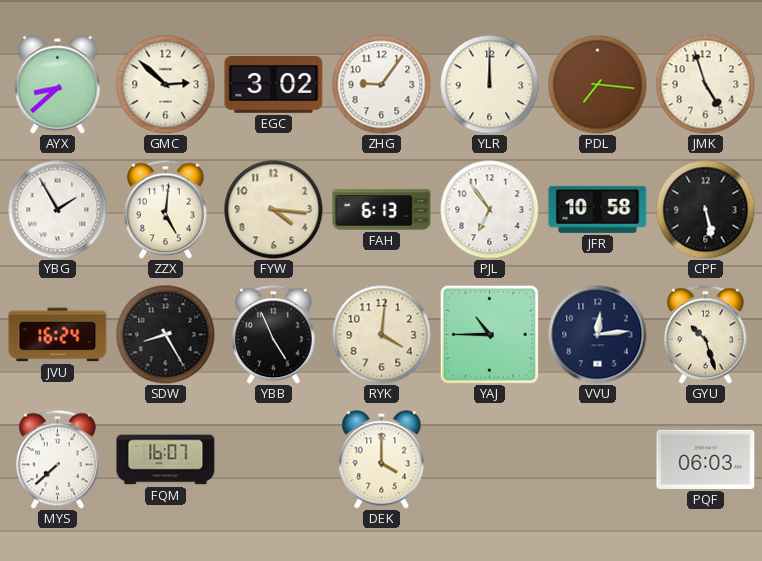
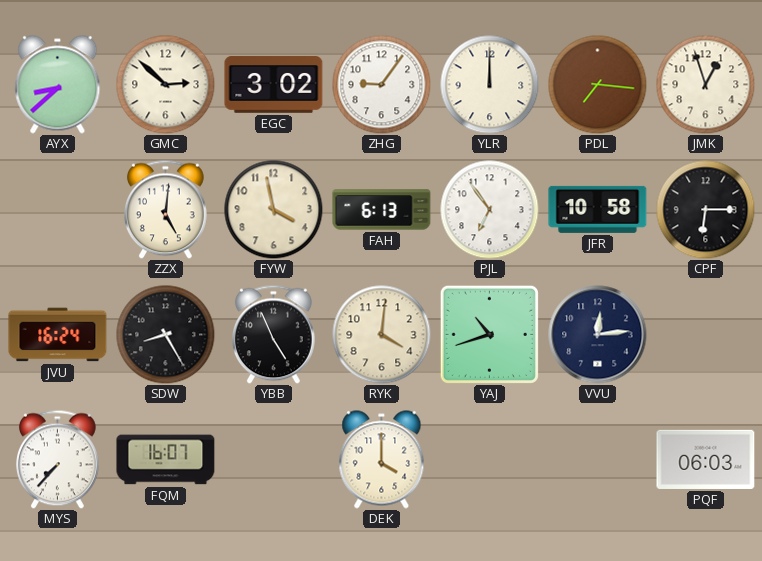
JMK: 4:57 -> 12:57
YBG: 1:55 -> none
FYW: 4:16 -> 3:58
CPF: 5:28 -> 6:15
YAJ: 10:45 -> 10:42
GYU: 10:27 -> none
MYS: 7:38 -> 7:37
